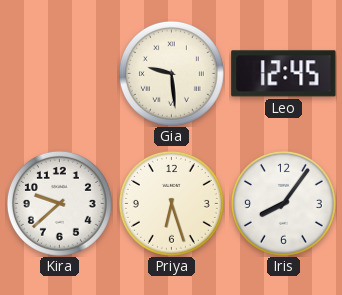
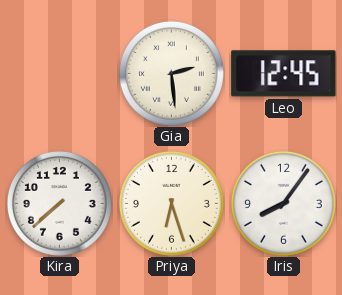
Gia: 9:29 -> 2:29
Kira: 9:38 -> 7:38
